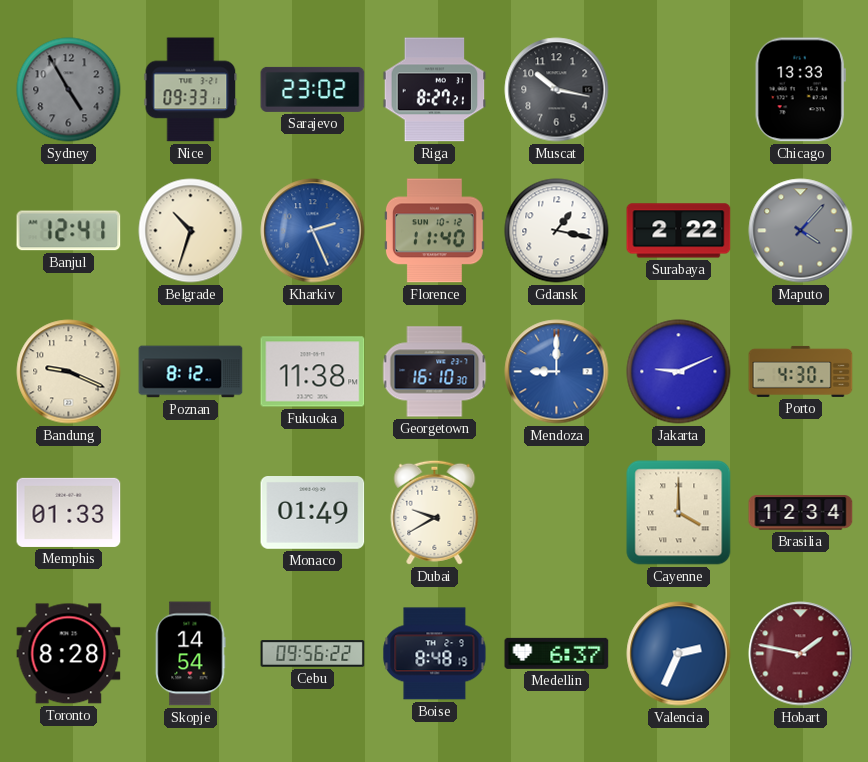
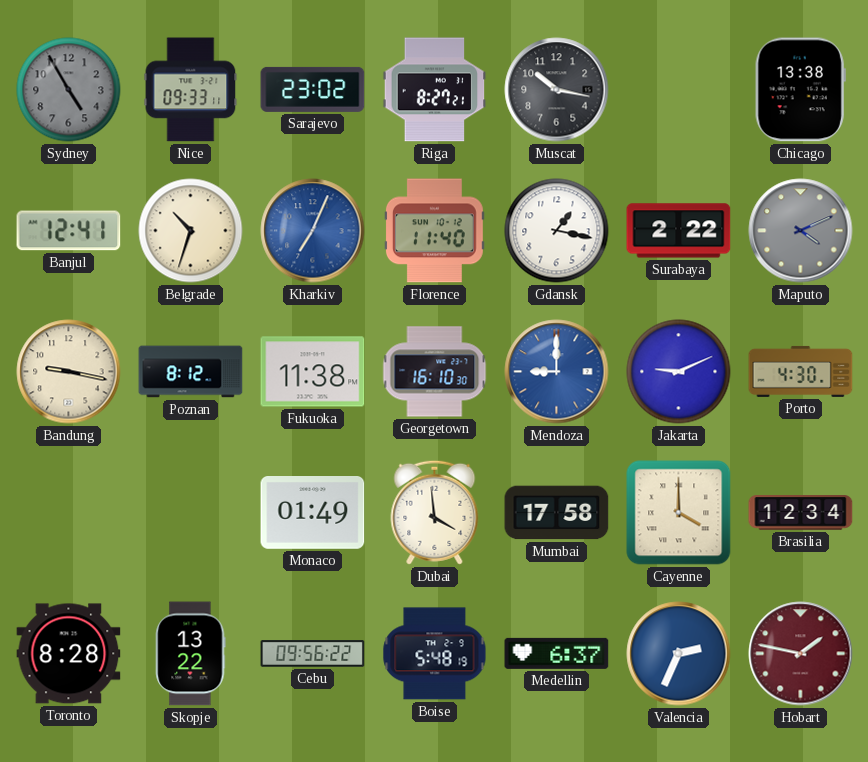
Chicago: 13:33 -> 13:38
Kharkiv: 2:26 -> 7:04
Maputo: 4:07 -> 4:11
Bandung: 9:19 -> 9:17
Memphis: 01:33 -> none
Dubai: 9:40 -> 3:59
Mumbai: none -> 17:58
Skopje: 14:54 -> 13:22
Boise: 8:48 -> 5:48
